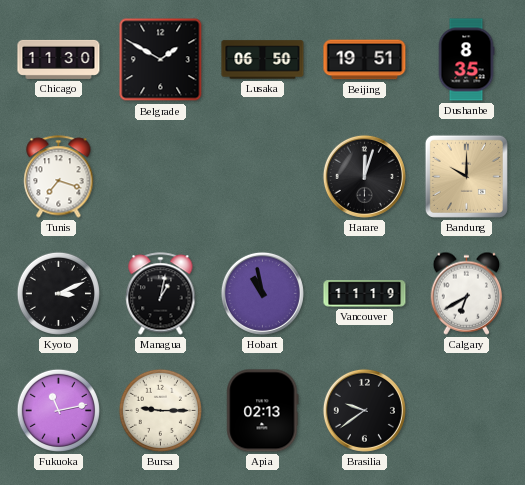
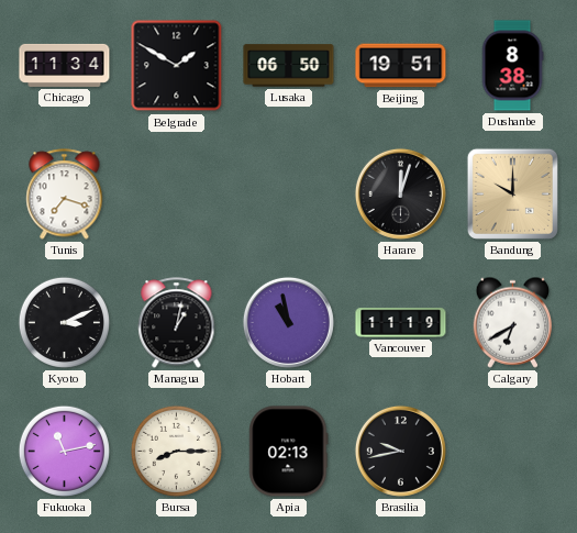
Chicago: 11:30 -> 11:34
Dushanbe: 8:35 -> 8:38
Bursa: 9:15 -> 8:15
Brasilia: 9:39 -> 9:43
